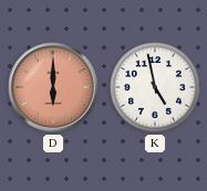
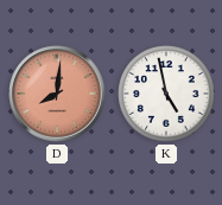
D: 6:00 -> 8:01
